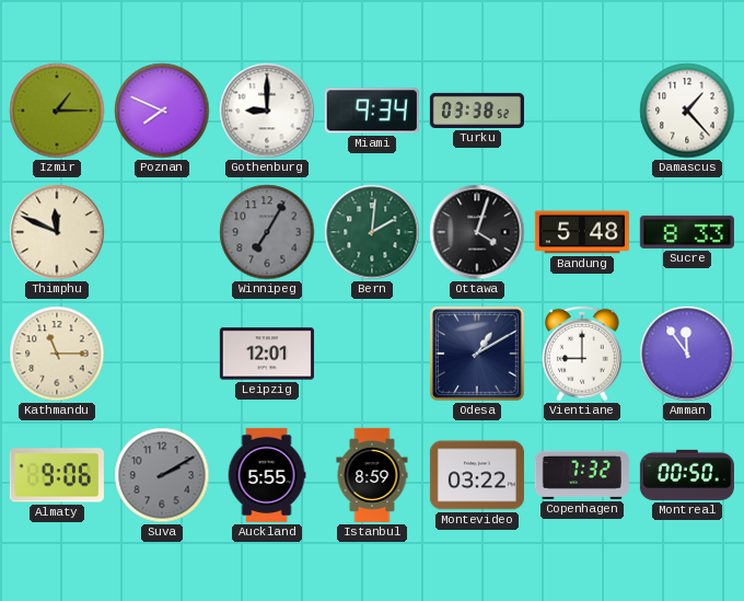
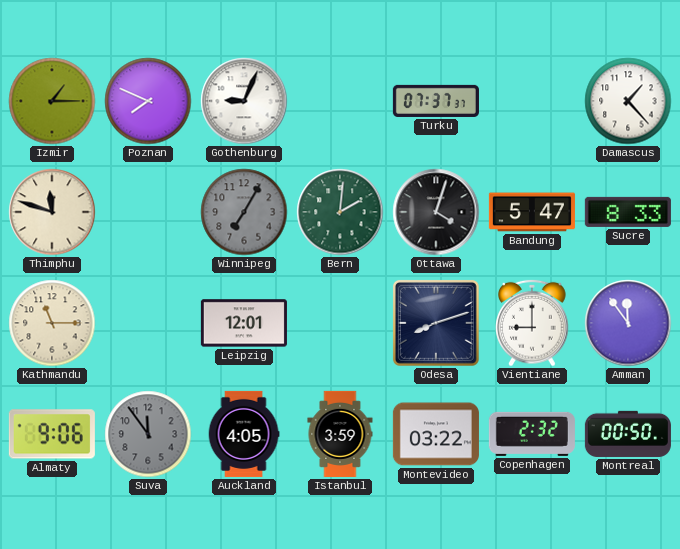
Gothenburg: 9:00 -> 9:04
Miami: 9:34 -> none
Turku: 03:38 -> 07:37
Thimphu: 11:49 -> 11:48
Bandung: 5:48 -> 5:47
Odesa: 1:10 -> 8:12
Suva: 2:10 -> 11:54
Auckland: 5:55 -> 4:05
Istanbul: 8:59 -> 3:59
Copenhagen: 7:32 -> 2:32
